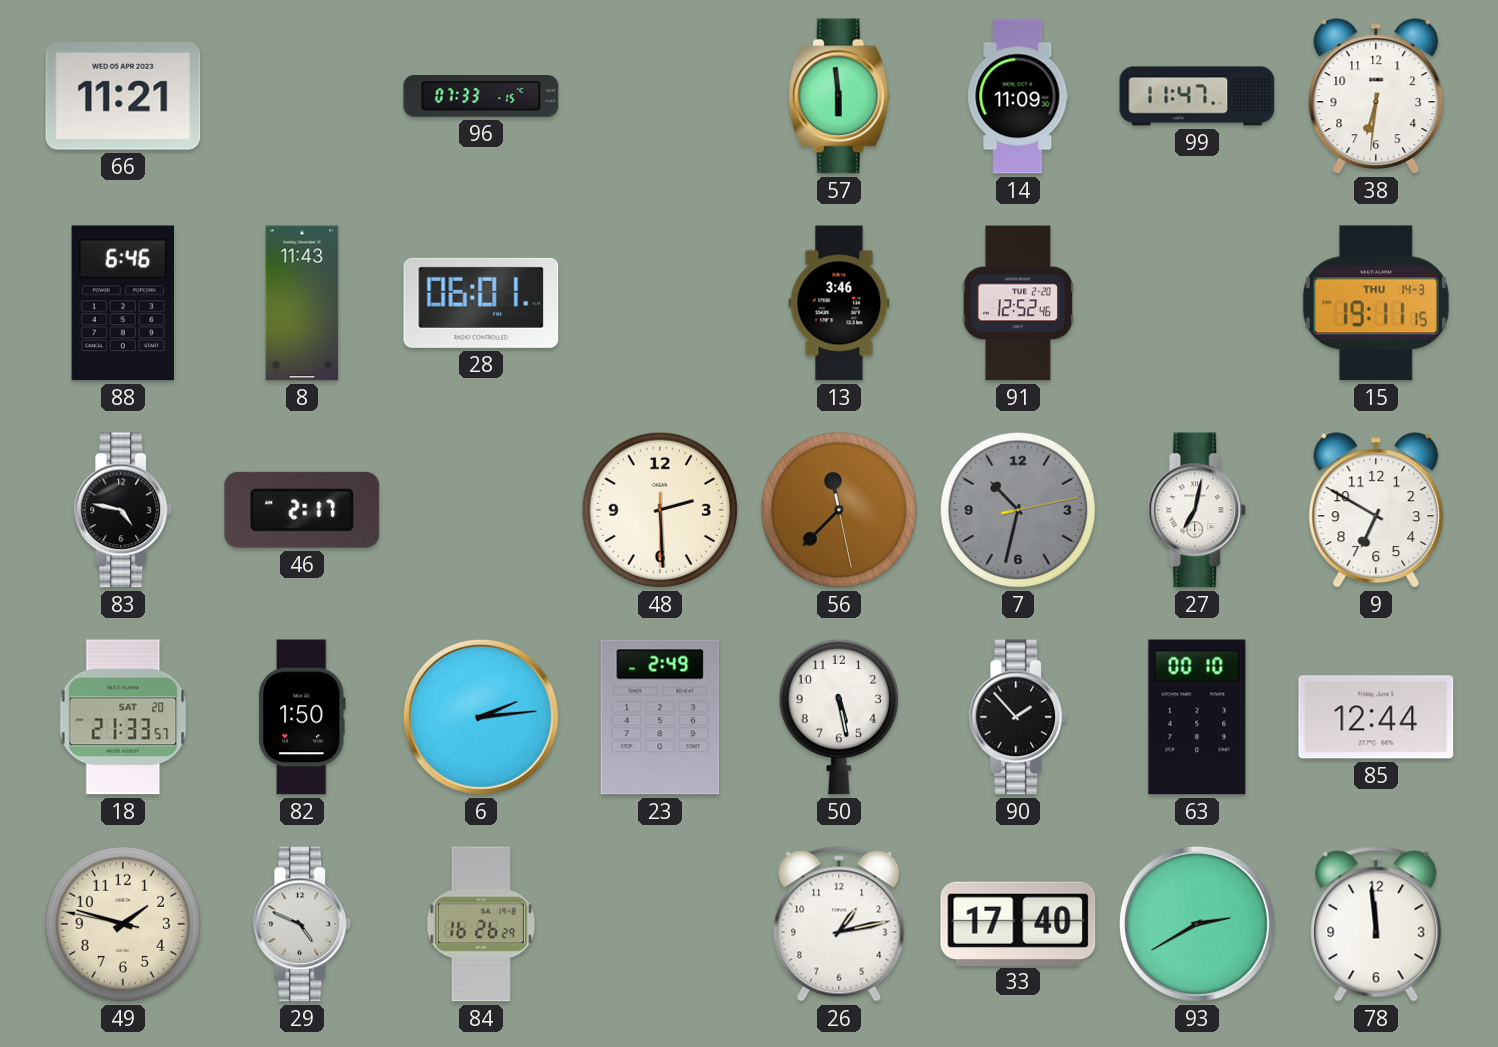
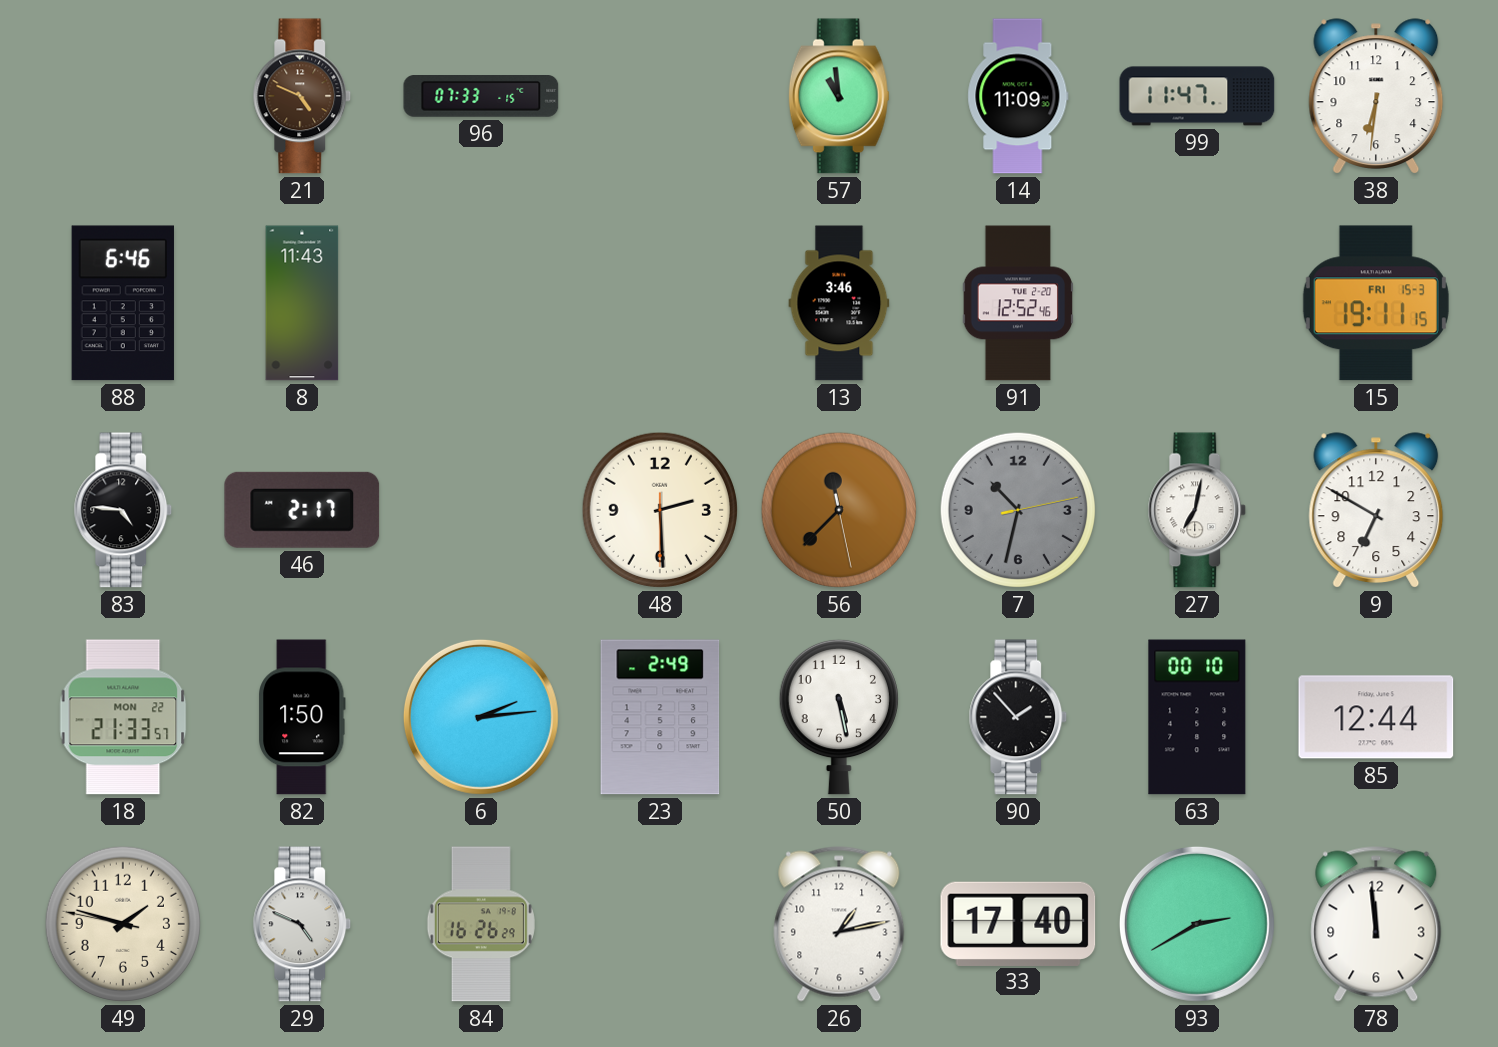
66: 11:21 -> none
21: none -> 4:49
57: 5:59 -> 10:59
28: 06:01 -> none
15 date: THU 14-3 -> FRI 15-3
83: 4:47 -> 4:46
18 date: SAT 20 -> MON 22
